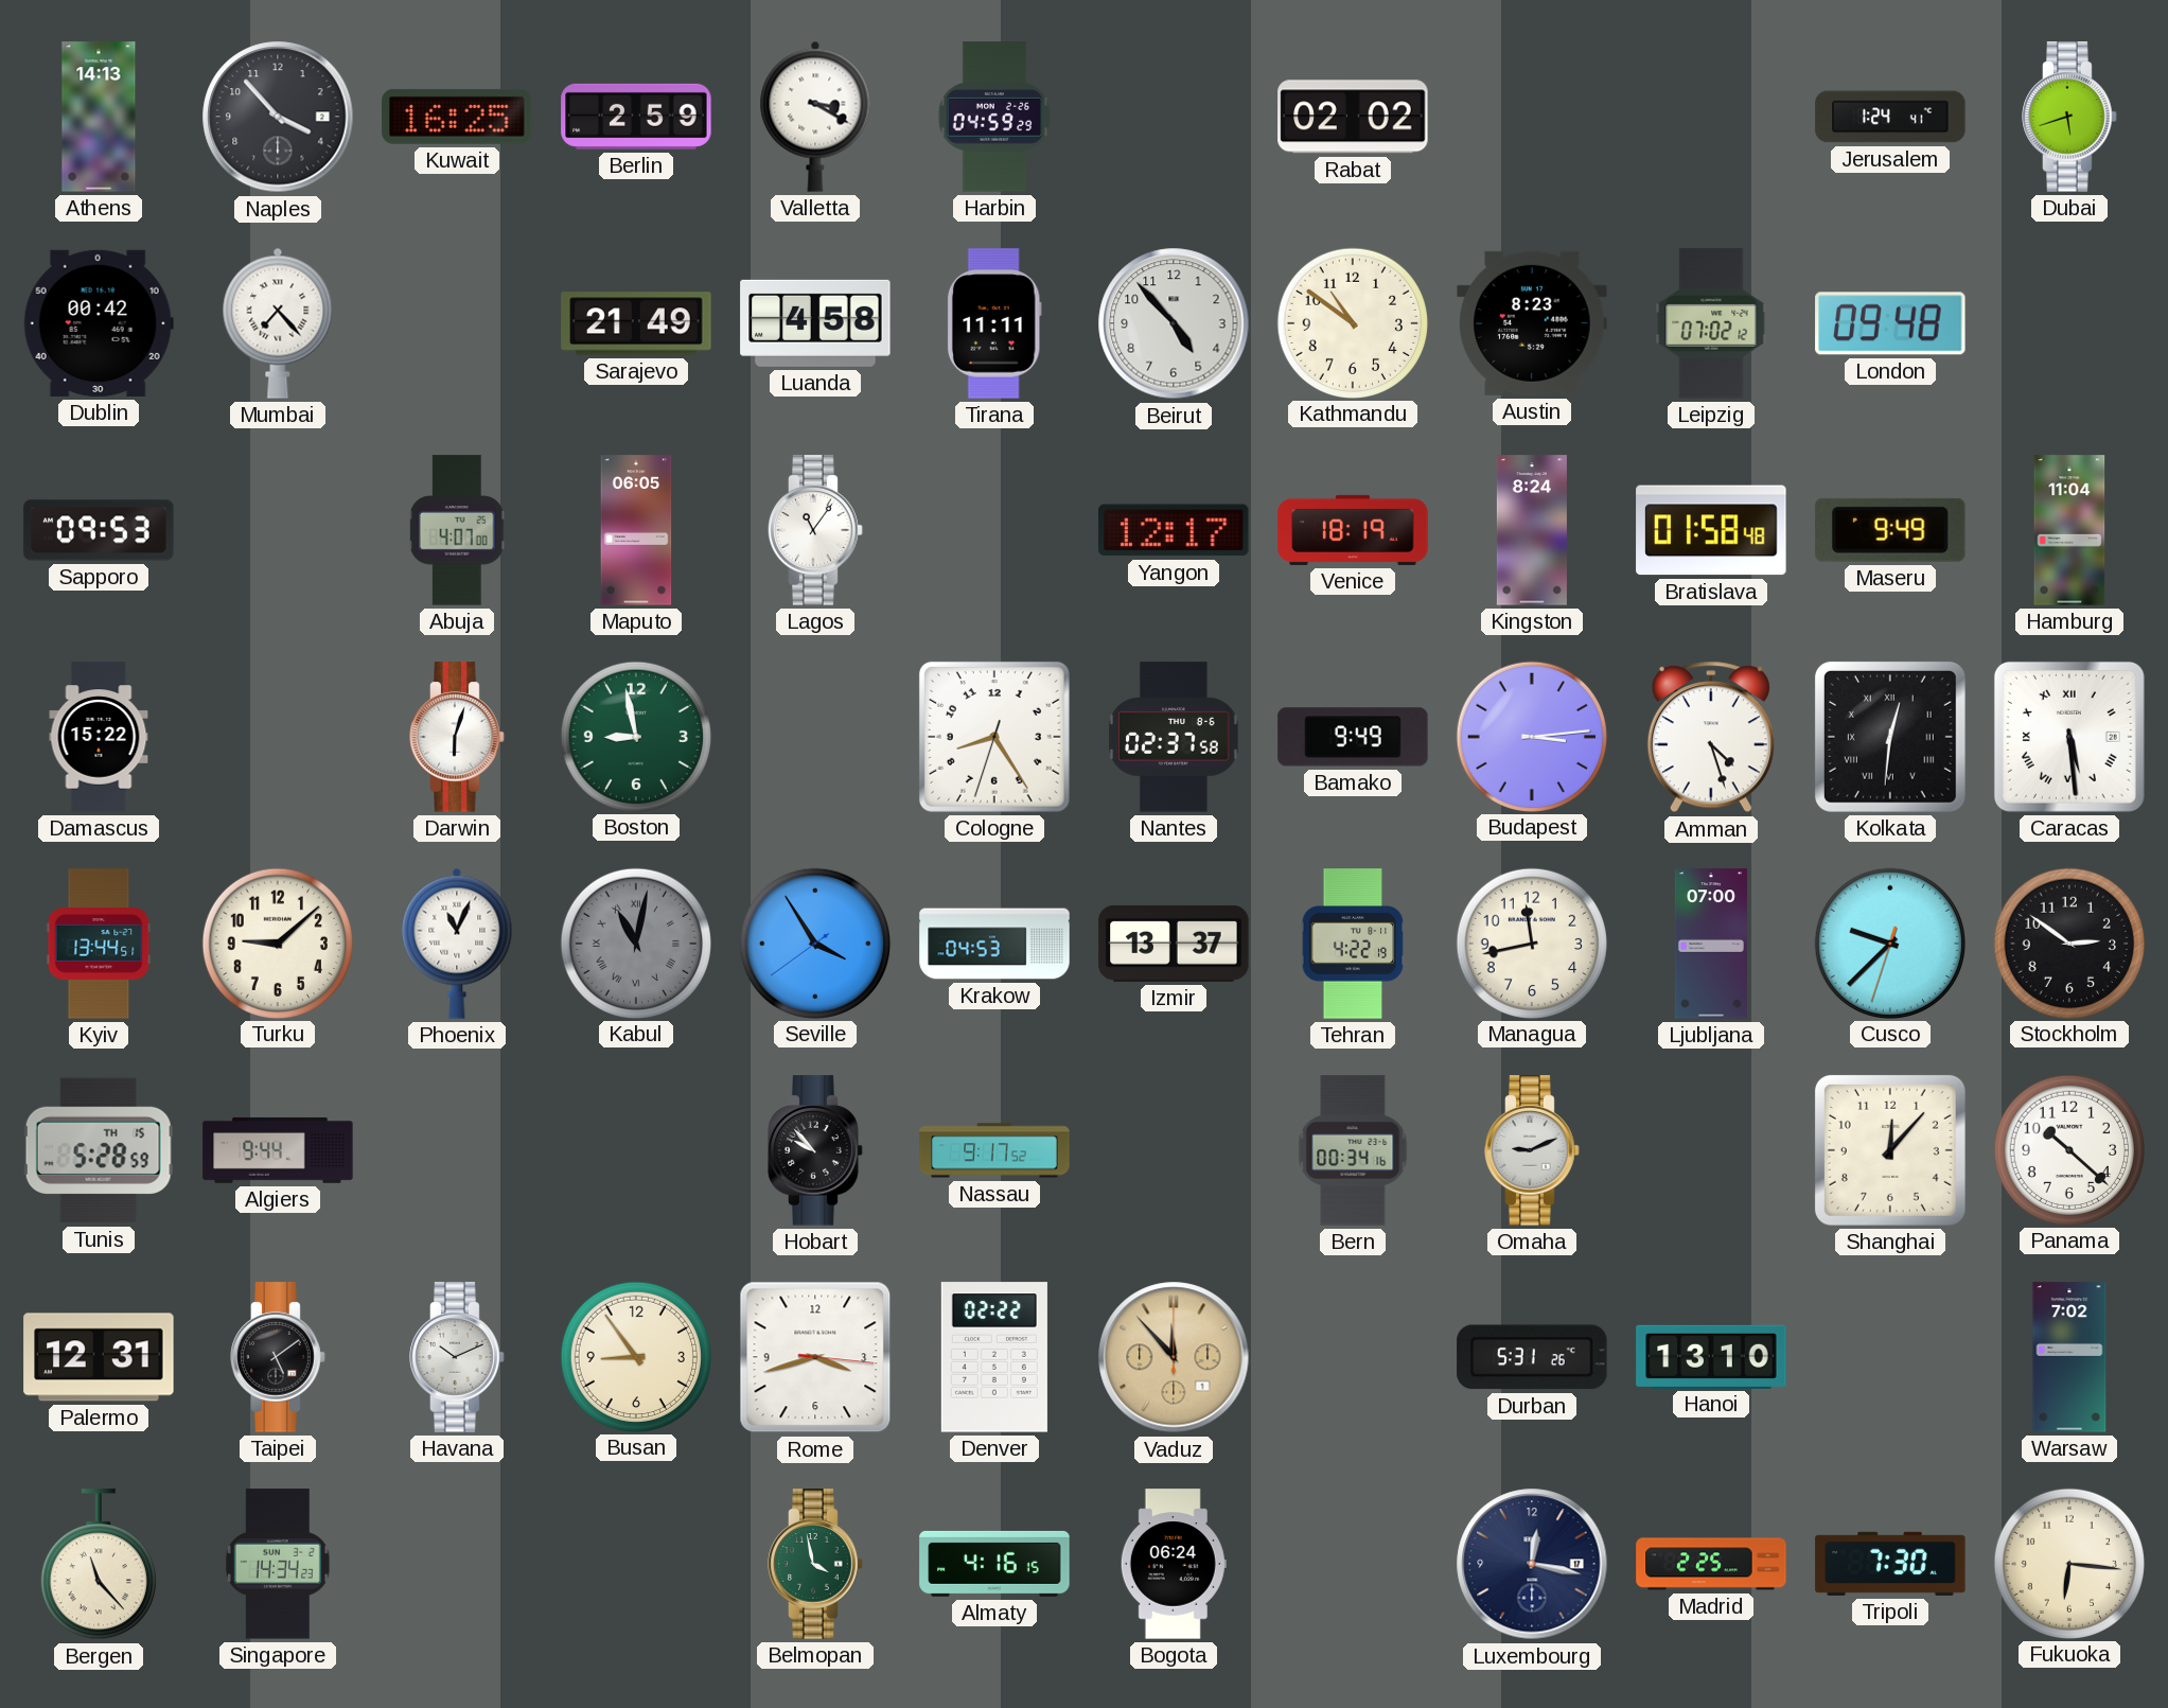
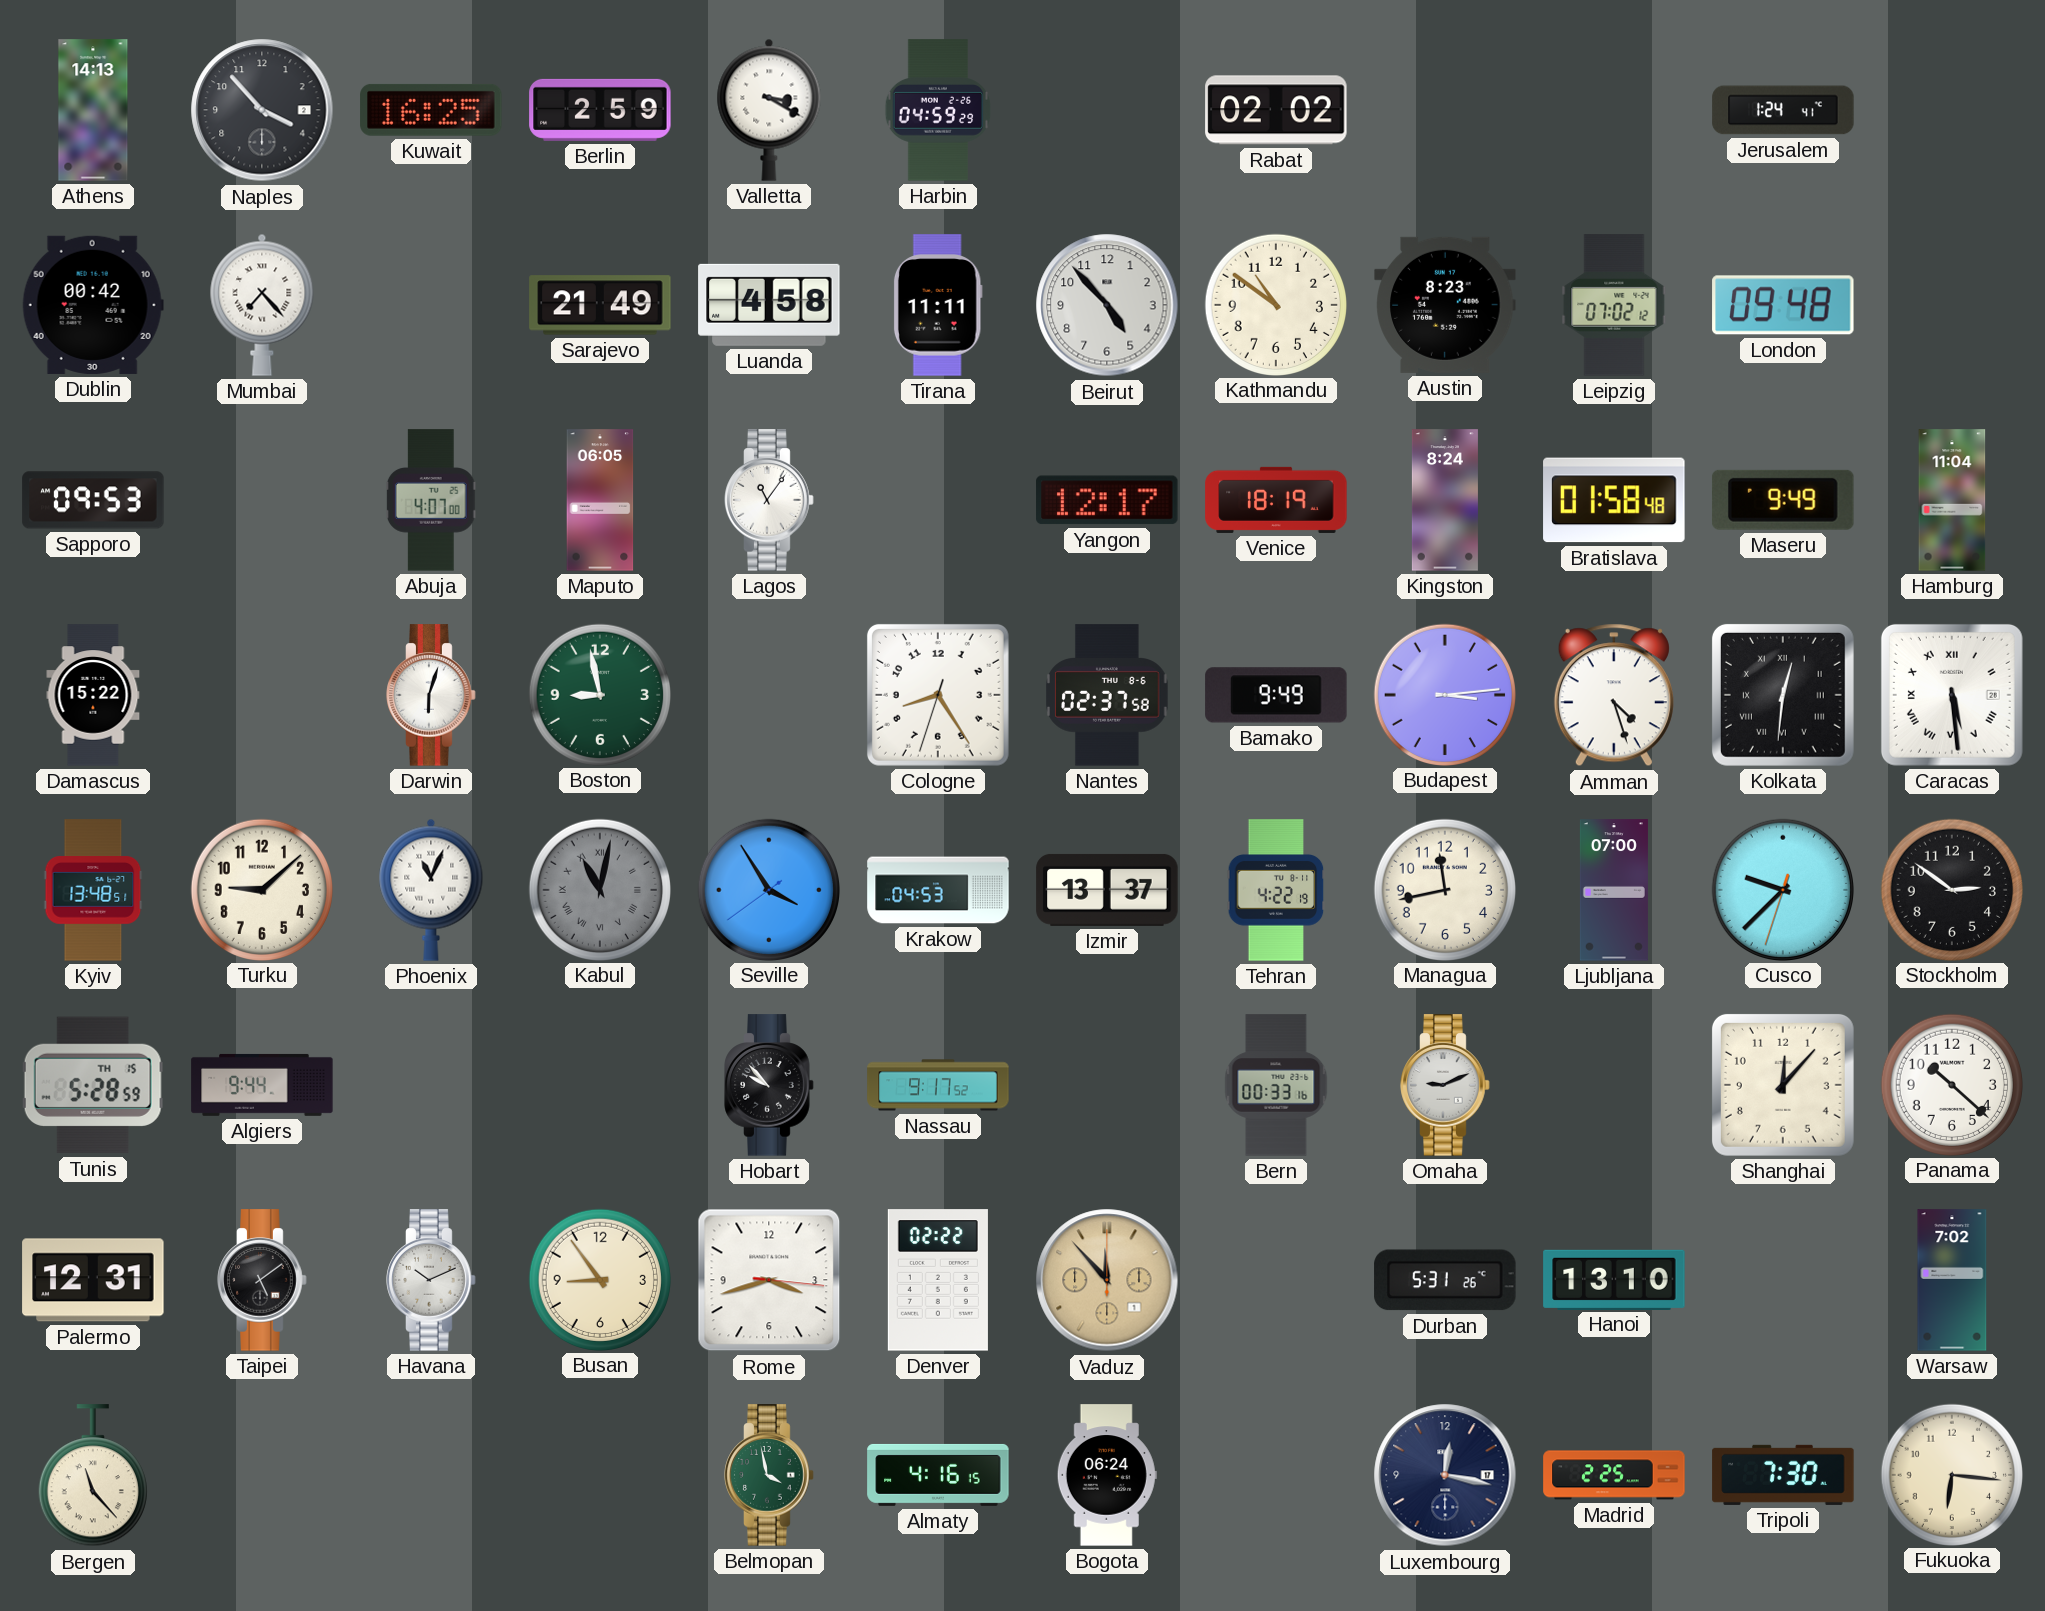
Dubai: 5:42 -> none
Kyiv: 13:44 -> 13:48
Bern: 00:34 -> 00:33
Singapore: 14:34 -> none
